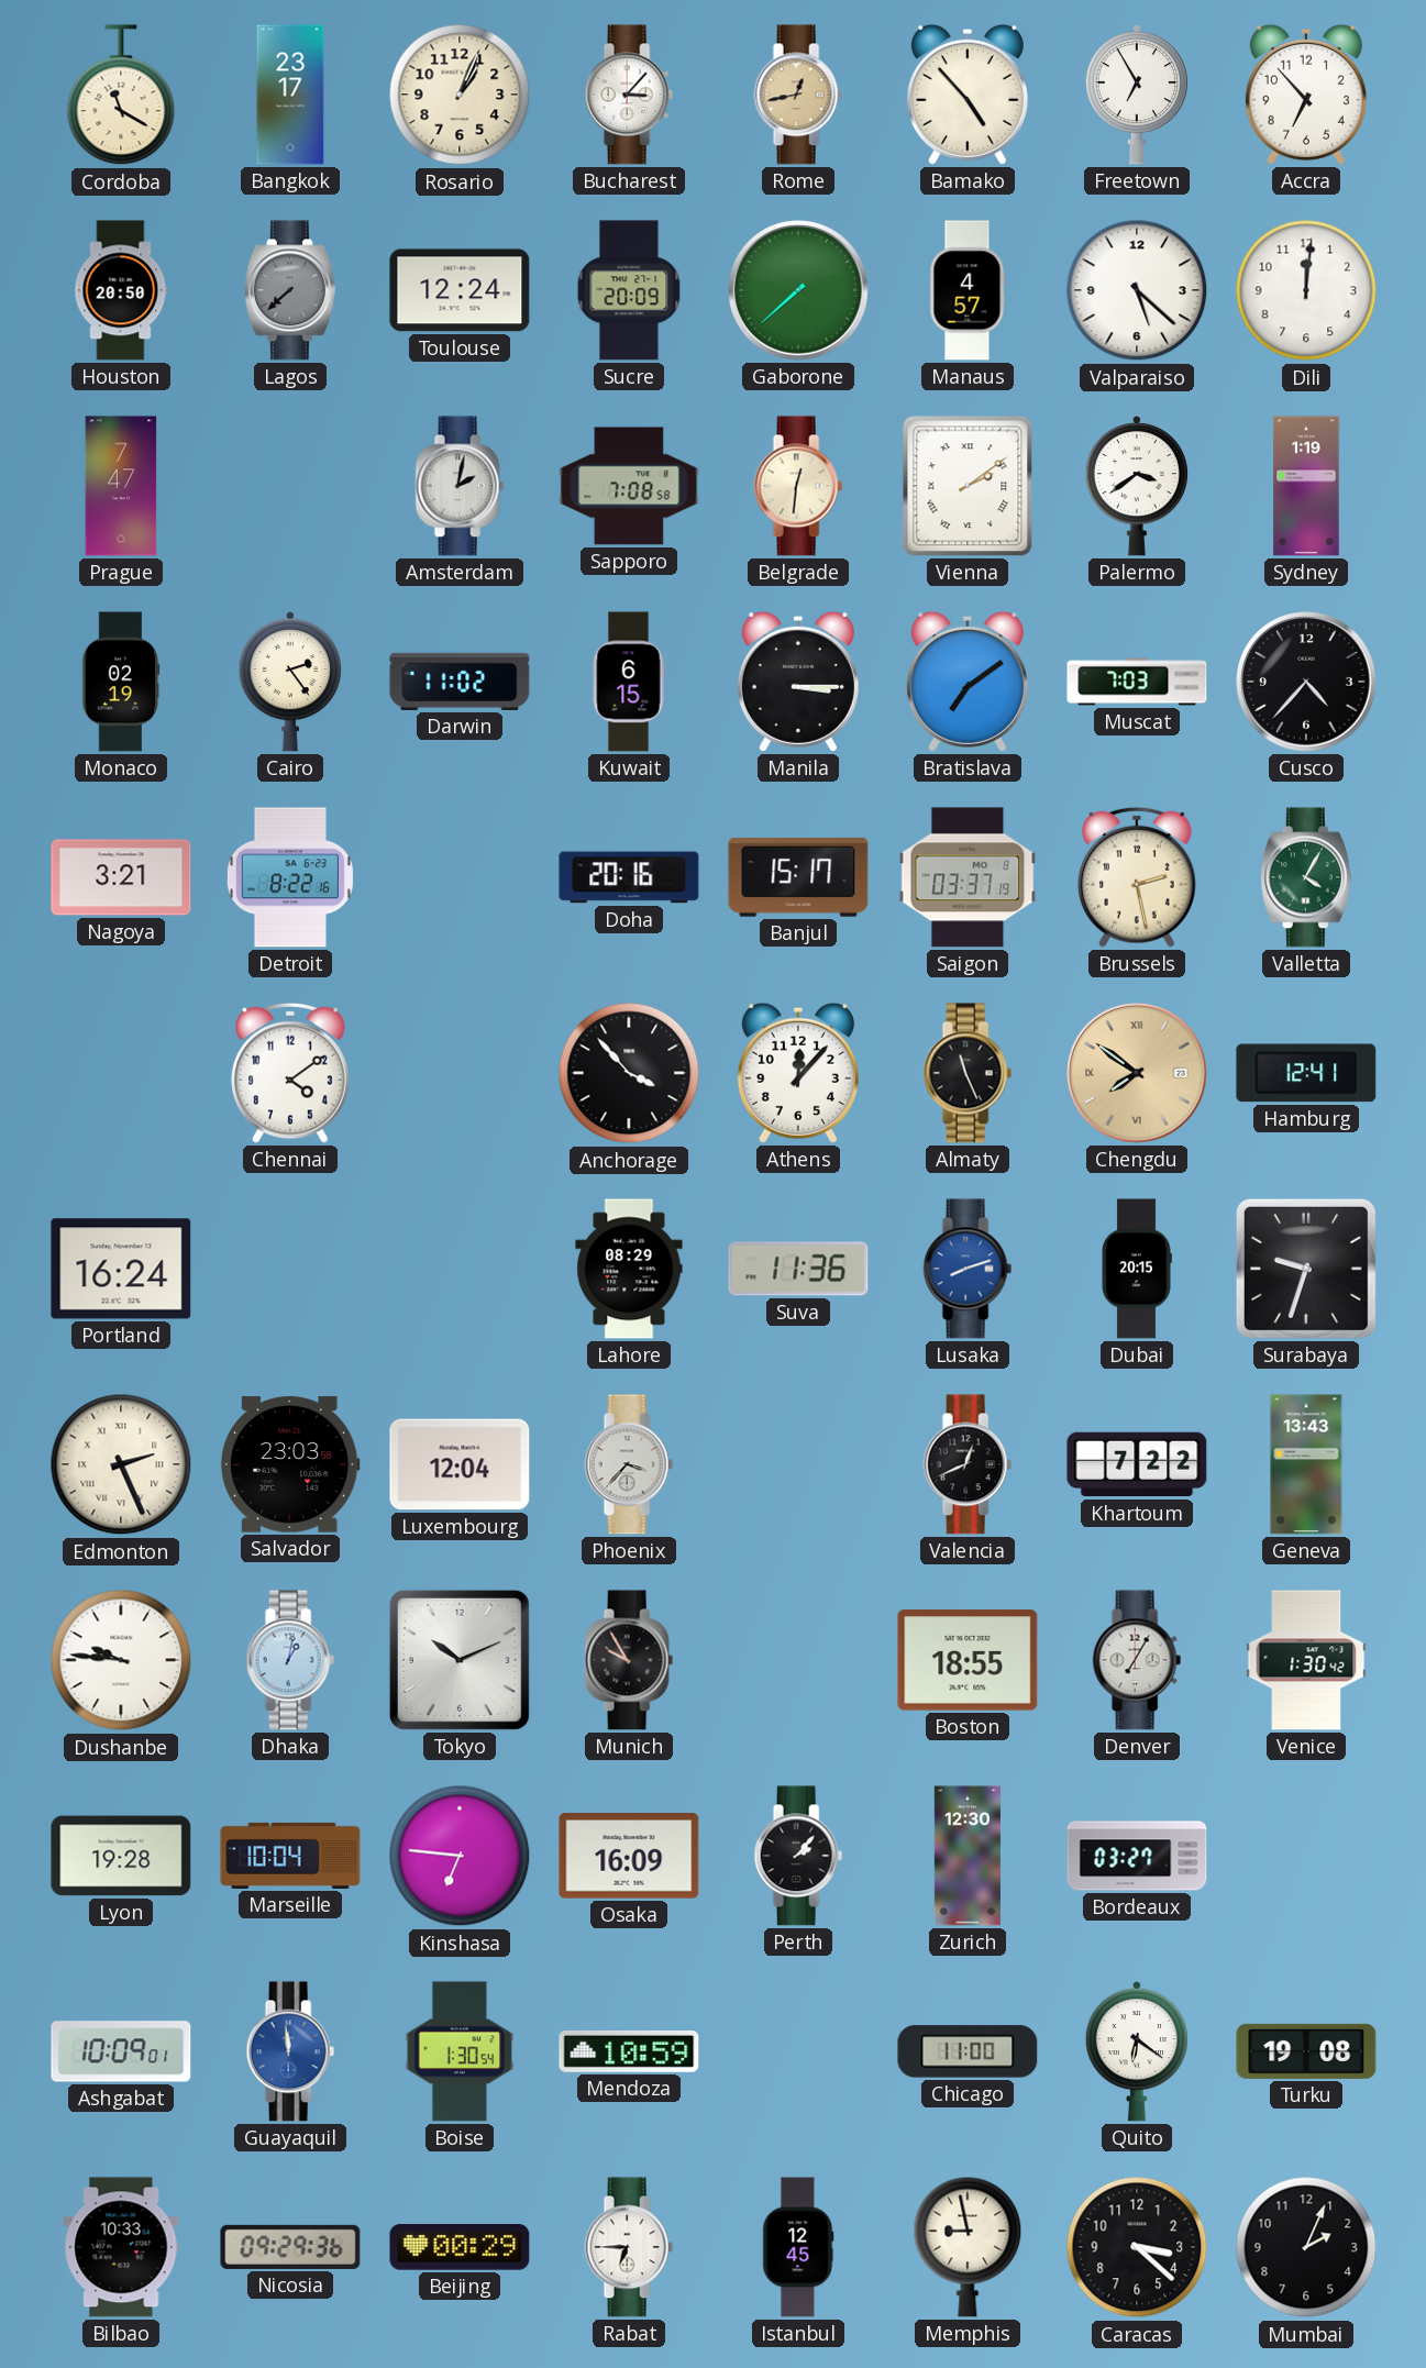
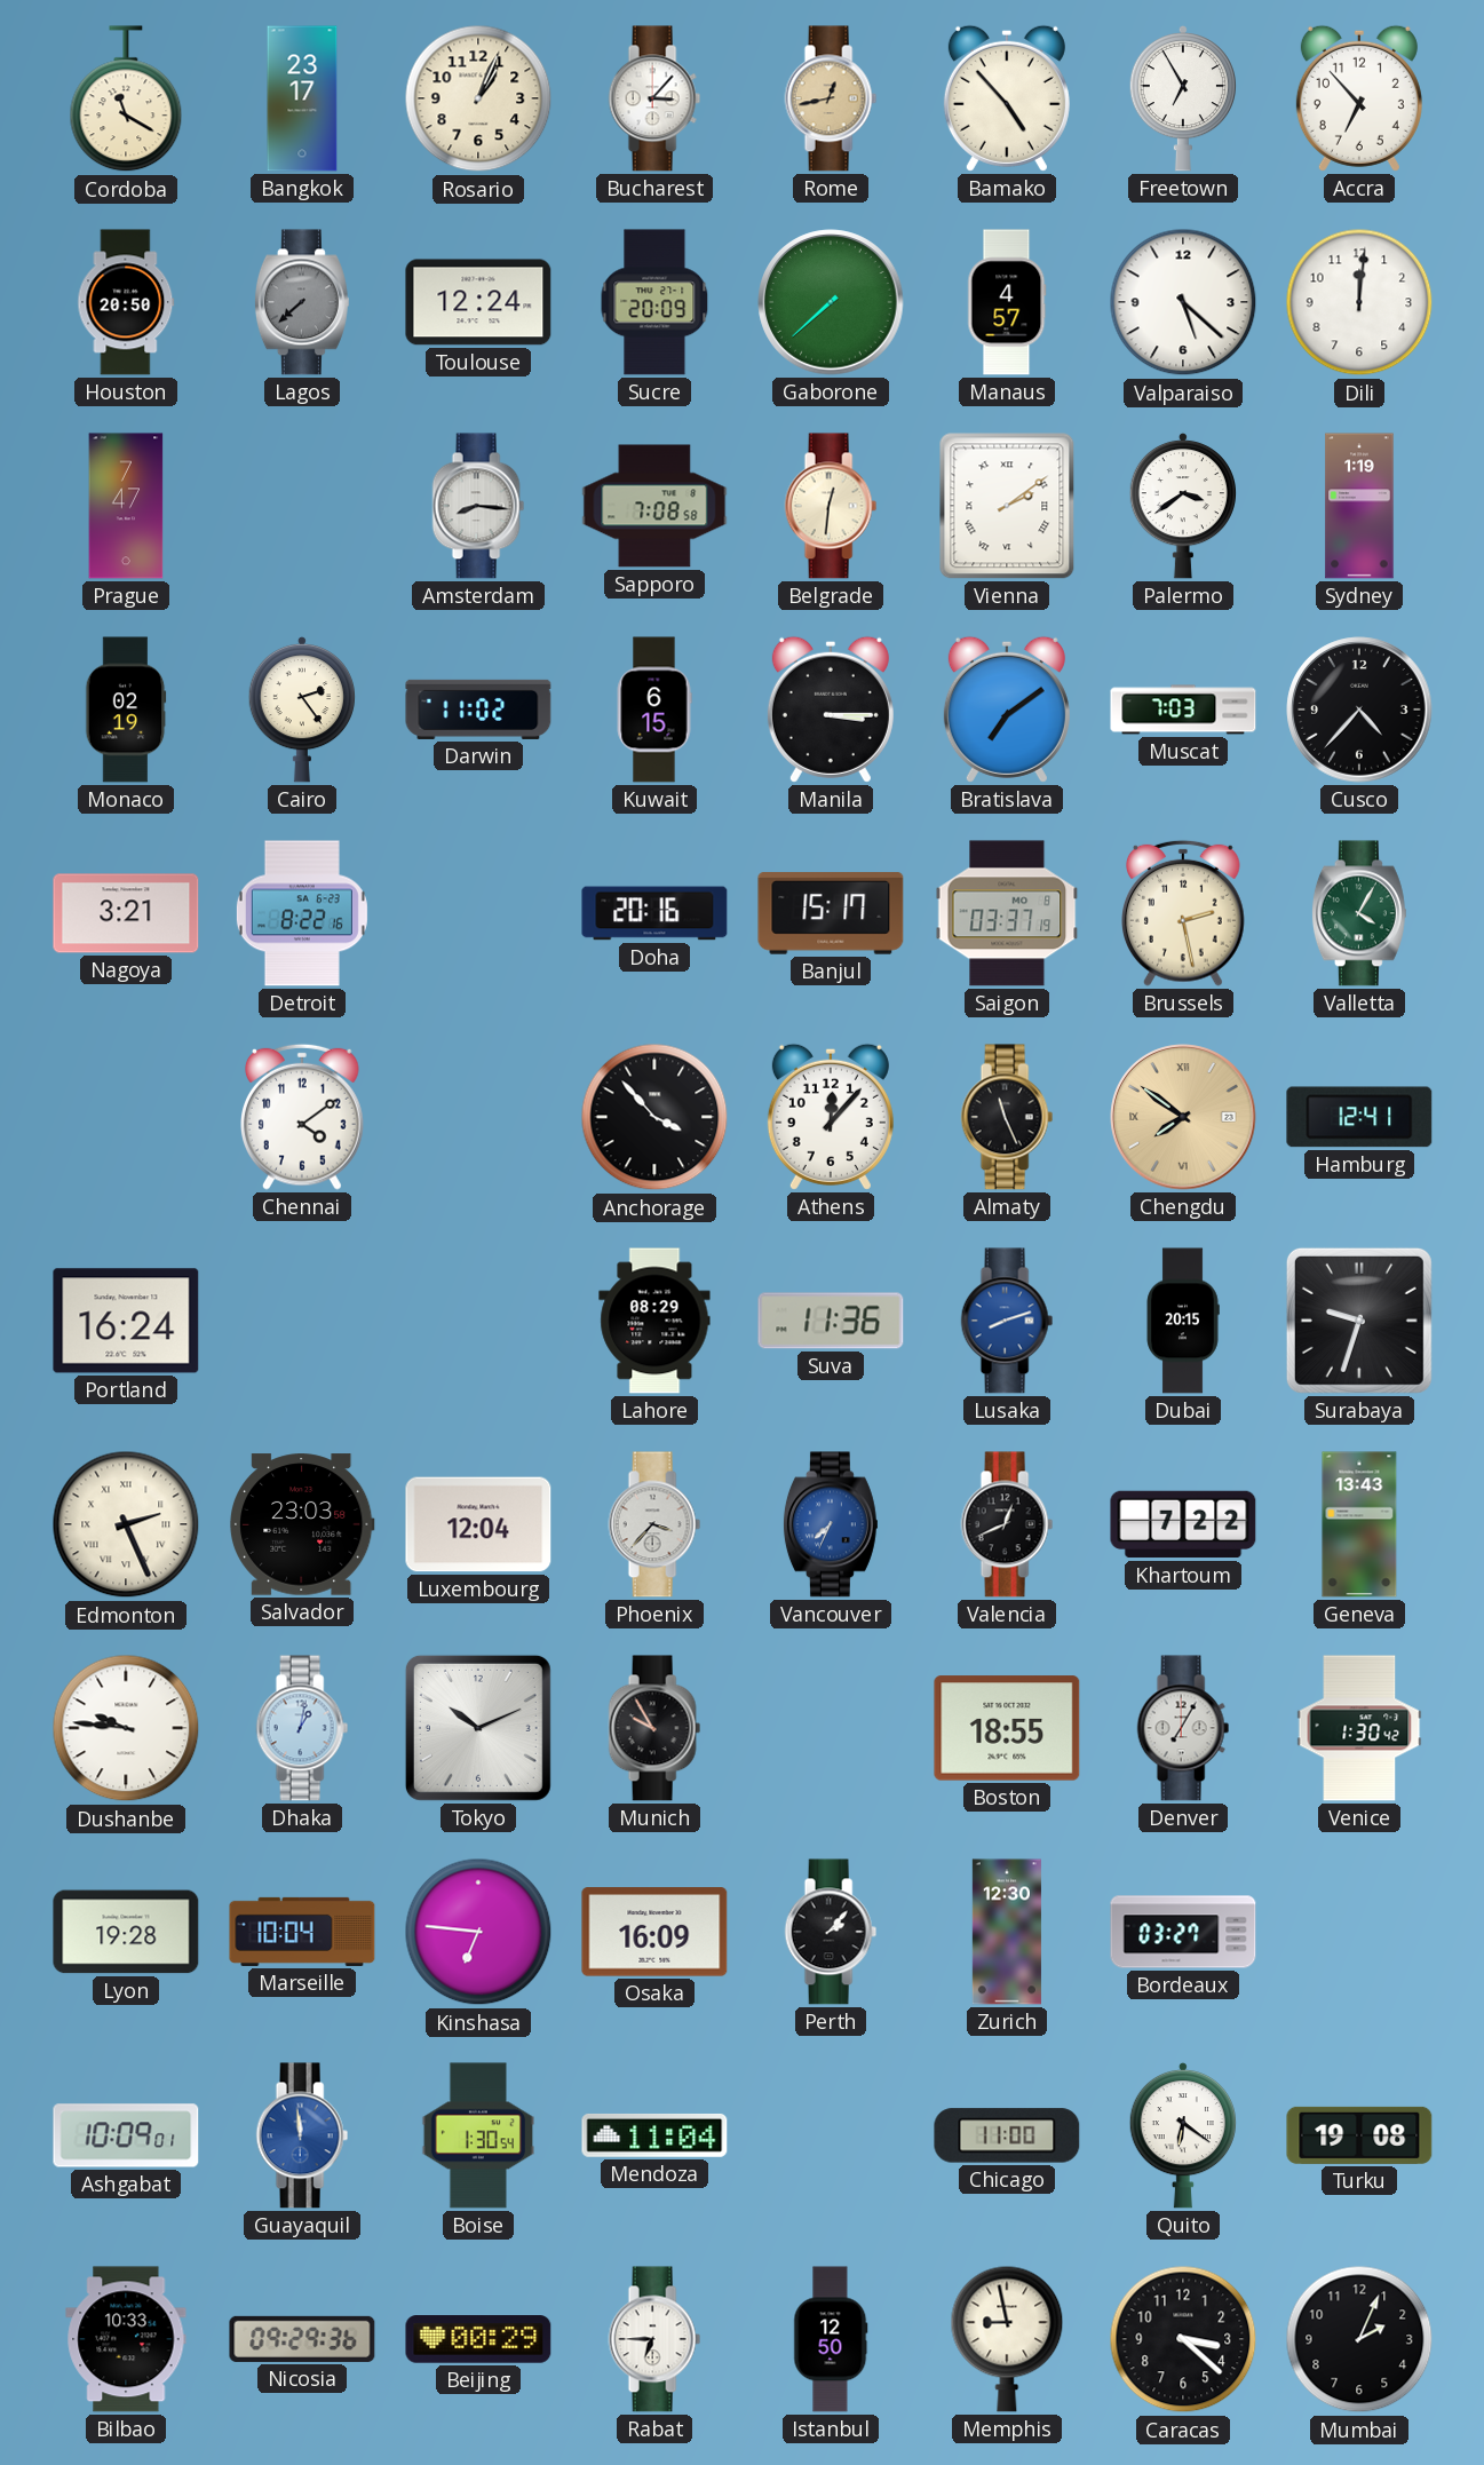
Amsterdam: 2:02 -> 8:16
Vancouver: none -> 7:34
Mendoza: 10:59 -> 11:04
Istanbul: 12:45 -> 12:50
